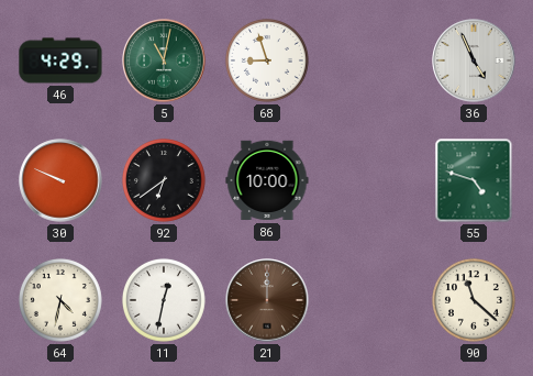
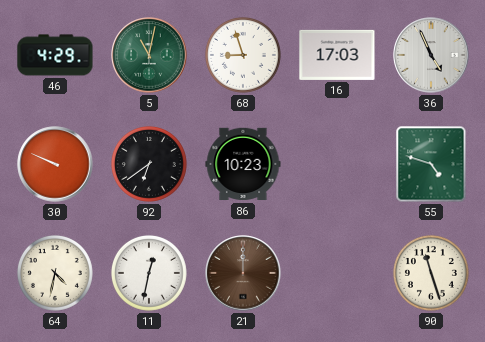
16: none -> 17:03
86: 10:00 -> 10:23
90: 11:22 -> 11:27
